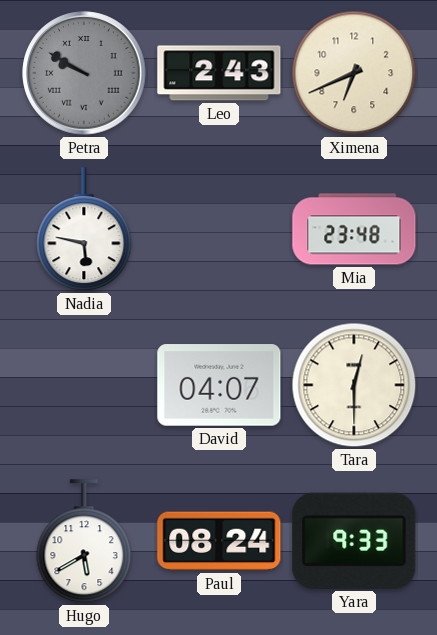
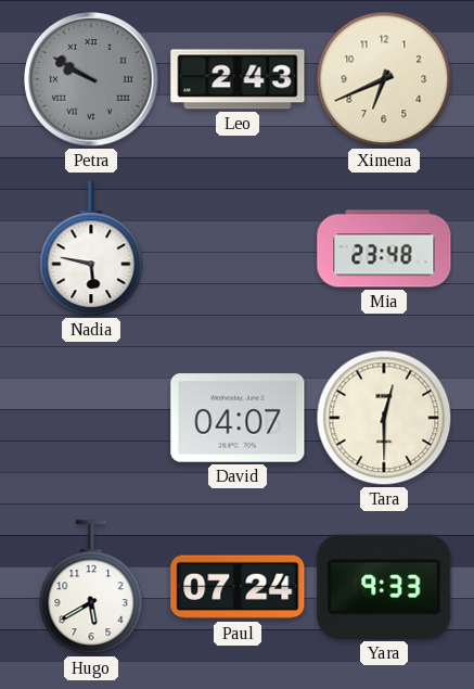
Paul: 08:24 -> 07:24
